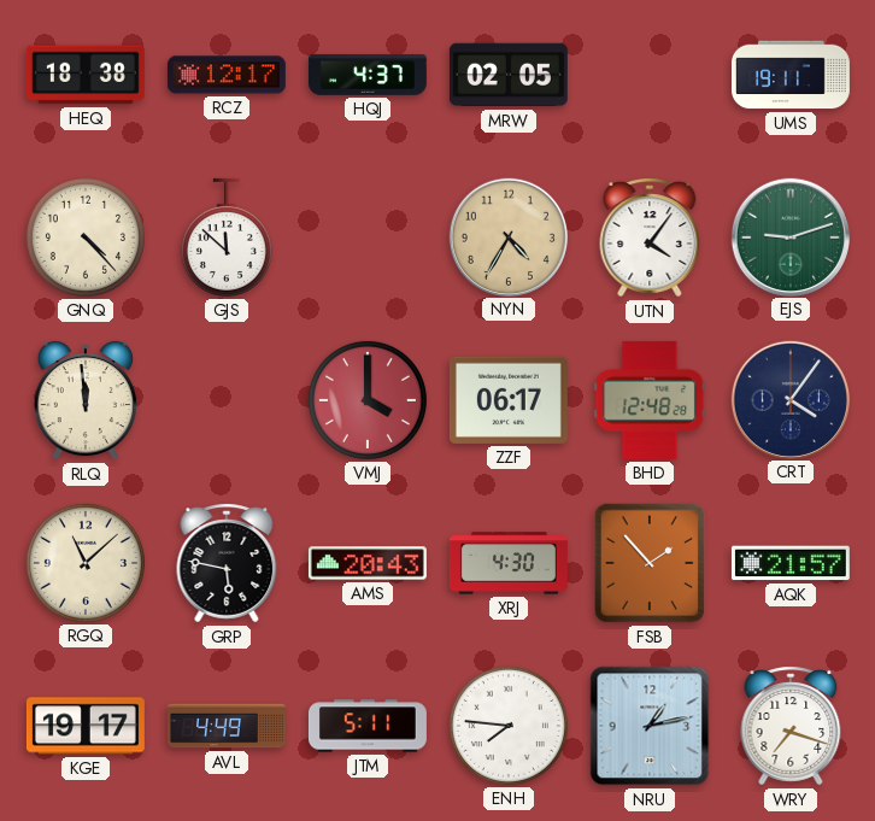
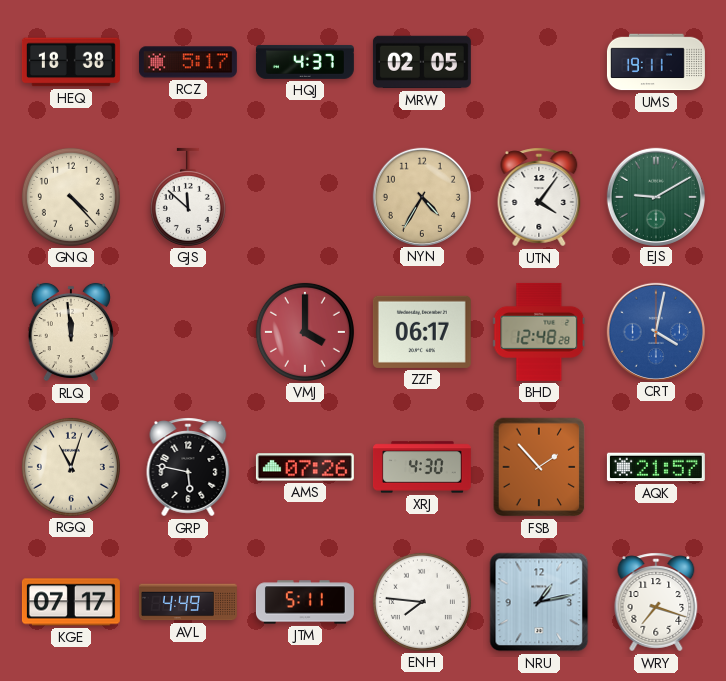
RCZ: 12:17 -> 5:17
EJS: 9:12 -> 9:10
CRT: 4:06 -> 4:02
CRT dial: navy -> blue
RGQ: 11:08 -> 11:03
AMS: 20:43 -> 07:26
KGE: 19:17 -> 07:17
